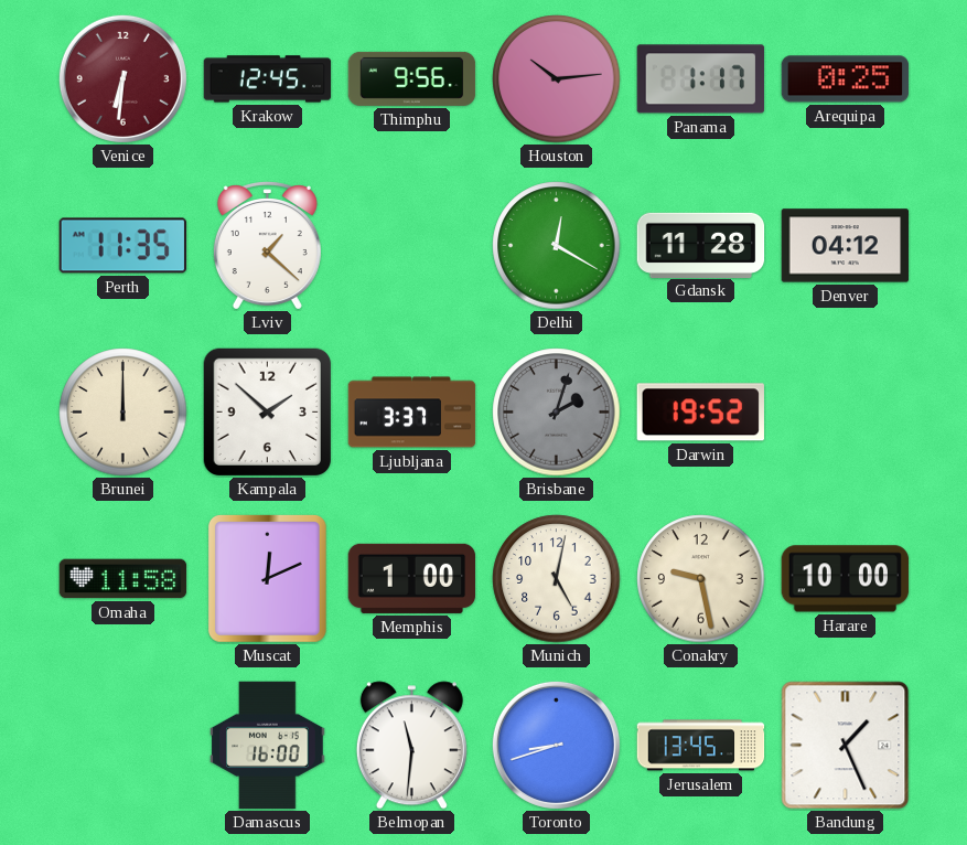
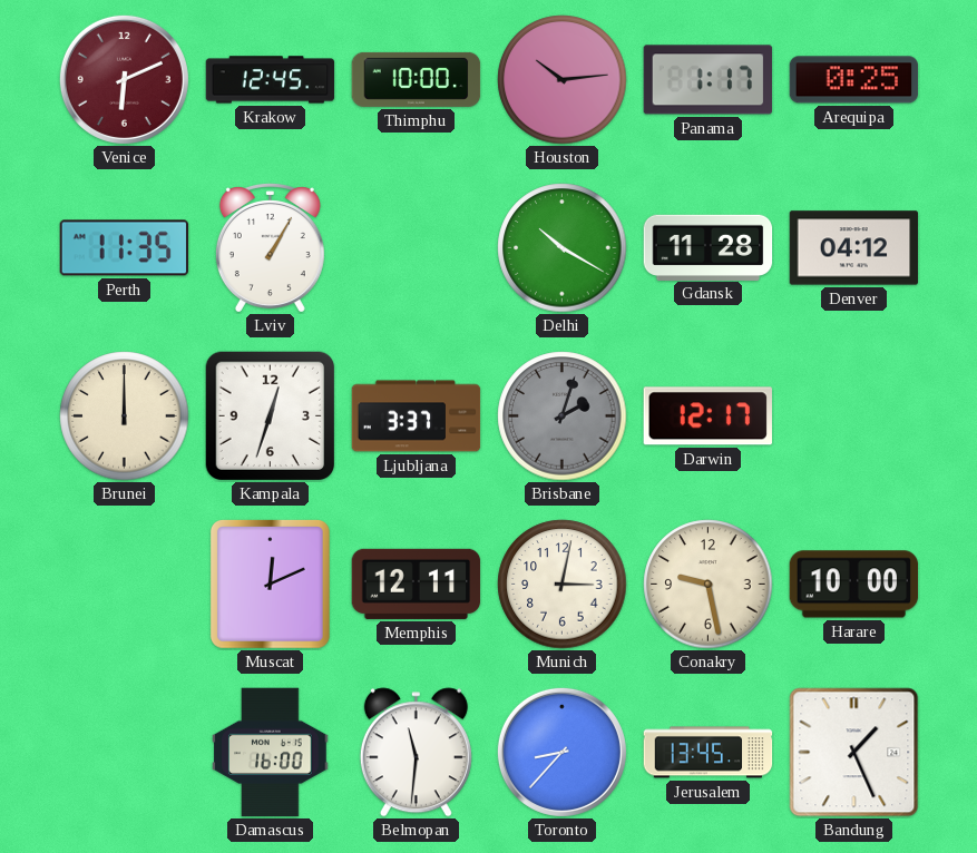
Venice: 6:31 -> 6:11
Thimphu: 9:56 -> 10:00
Lviv: 1:22 -> 1:05
Delhi: 12:20 -> 10:20
Kampala: 1:52 -> 12:33
Darwin: 19:52 -> 12:17
Omaha: 11:58 -> none
Memphis: 1:00 -> 12:11
Munich: 5:02 -> 3:02
Toronto: 8:42 -> 8:37
